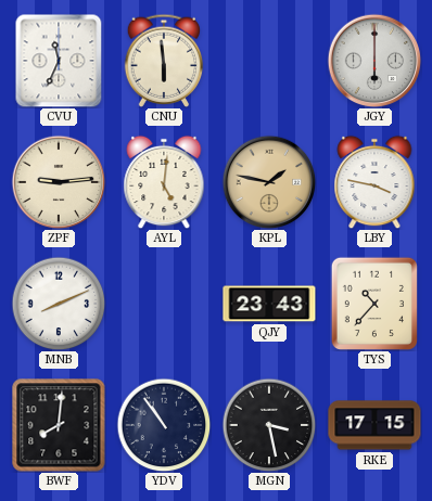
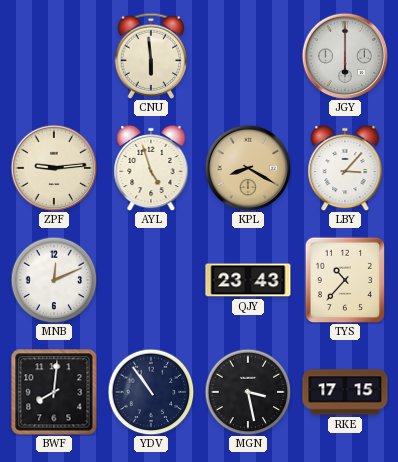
CVU: 11:34 -> none
AYL: 5:01 -> 4:57
KPL: 1:47 -> 8:20
LBY: 3:47 -> 3:07
MNB: 8:11 -> 12:11
